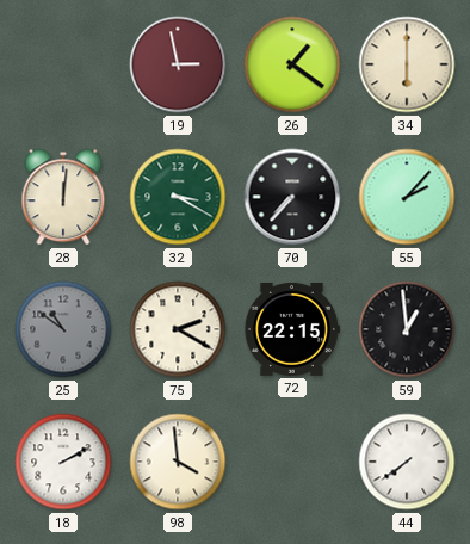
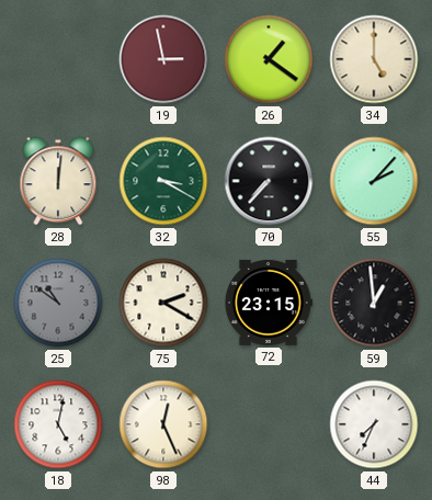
34: 6:00 -> 5:00
72: 22:15 -> 23:15
18: 2:10 -> 5:02
98: 3:59 -> 12:26
44: 7:39 -> 7:34
